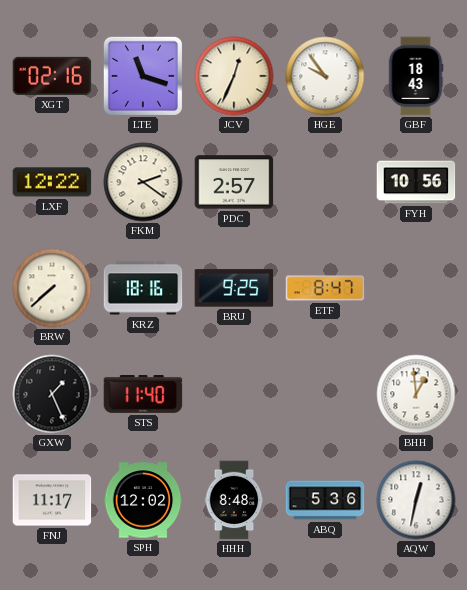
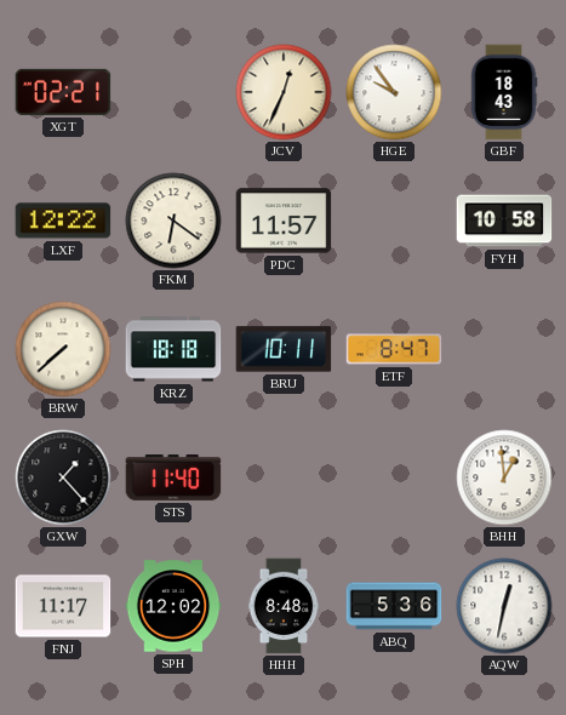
XGT: 02:16 -> 02:21
LTE: 11:18 -> none
FKM: 2:21 -> 6:21
PDC: 2:57 -> 11:57
FYH: 10:56 -> 10:58
KRZ: 18:16 -> 18:18
BRU: 9:25 -> 10:11
GXW: 1:26 -> 1:23
